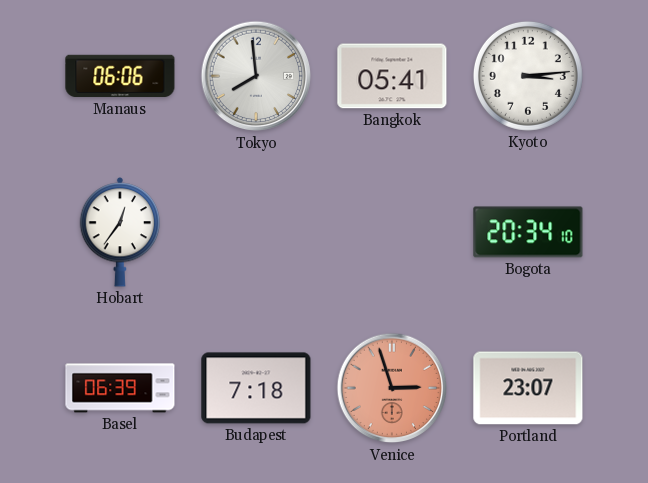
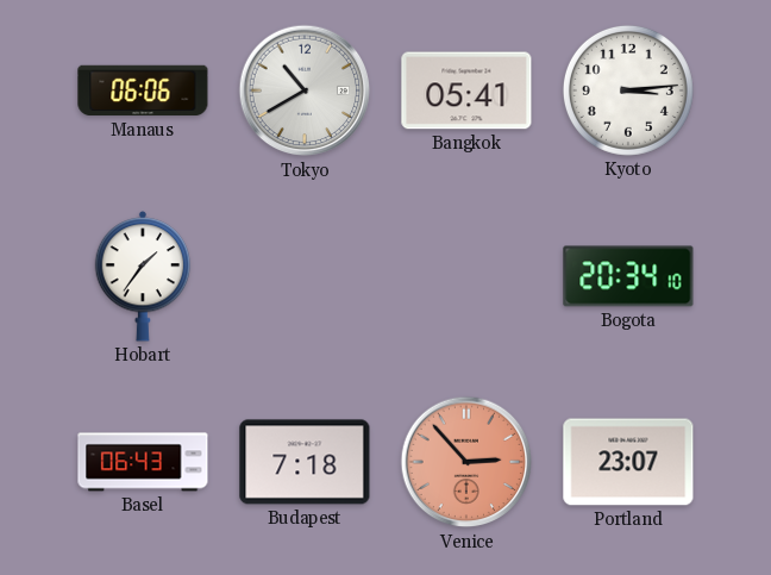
Tokyo: 7:59 -> 10:40
Hobart: 12:36 -> 1:36
Basel: 06:39 -> 06:43
Venice: 2:57 -> 2:53
